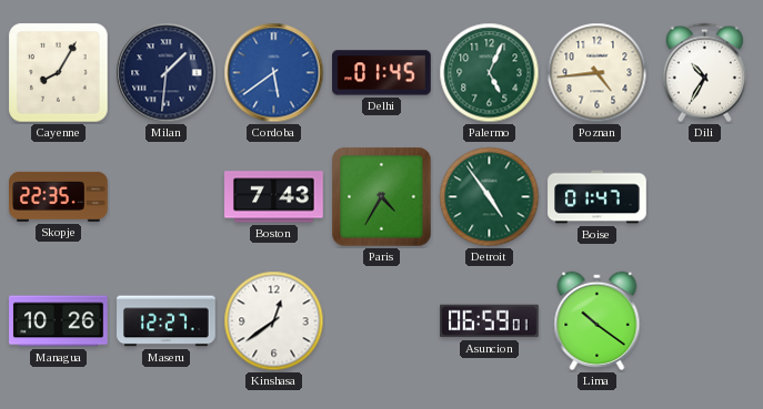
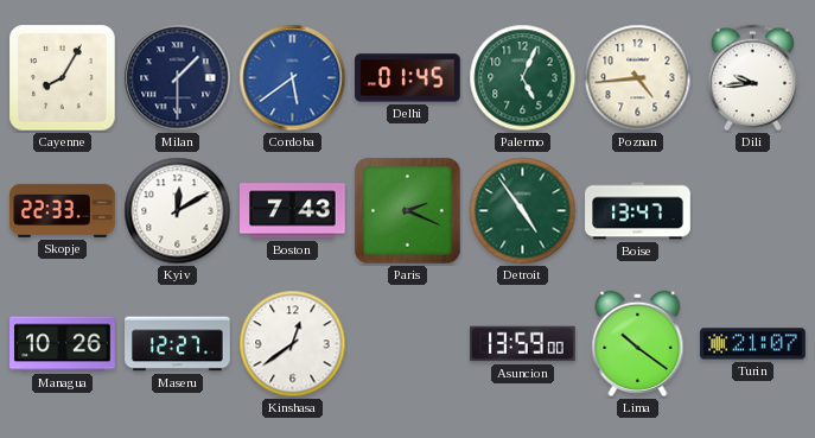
Milan: 1:31 -> 1:30
Dili: 10:35 -> 9:44
Skopje: 22:35 -> 22:33
Kyiv: none -> 12:10
Paris: 4:35 -> 2:19
Boise: 01:47 -> 13:47
Asuncion: 06:59 -> 13:59
Turin: none -> 21:07
